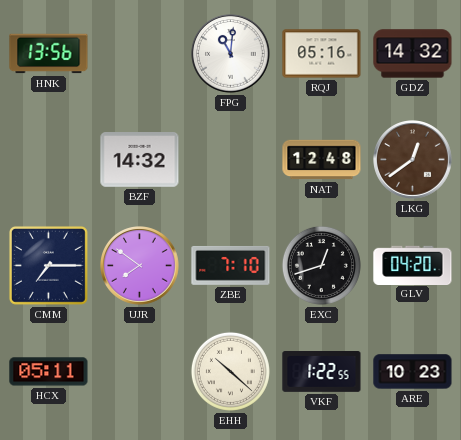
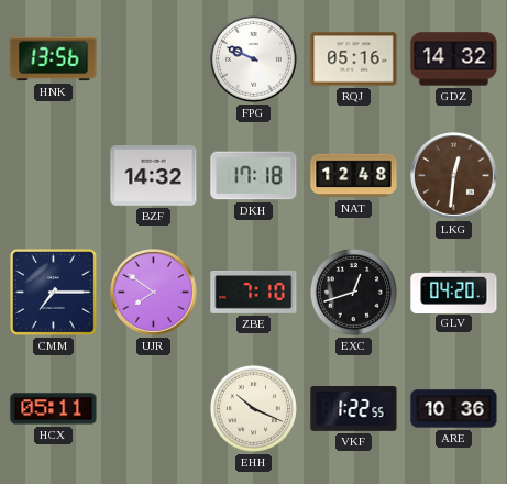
FPG: 11:01 -> 9:49
DKH: none -> 17:18
LKG: 12:39 -> 12:31
EHH: 10:22 -> 10:19
ARE: 10:23 -> 10:36
